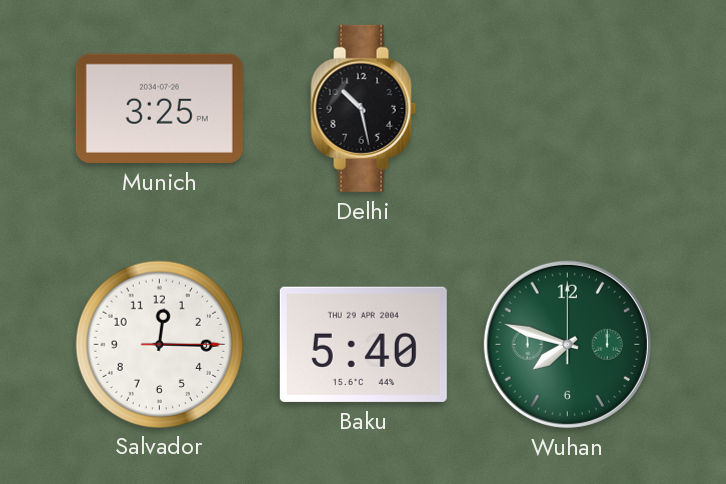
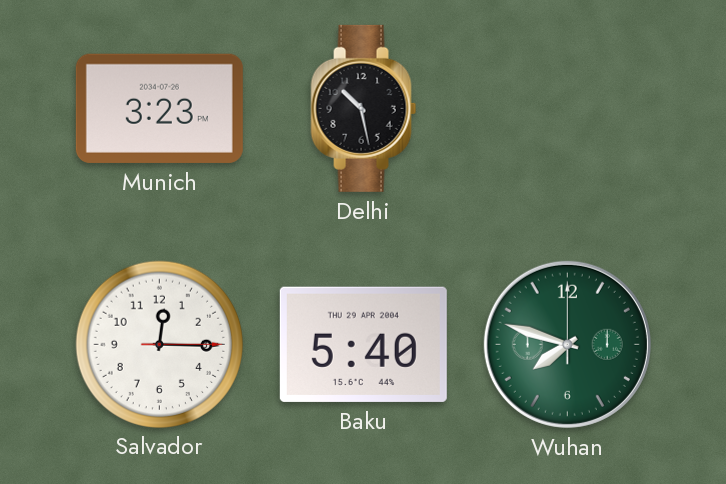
Munich: 3:25 -> 3:23
